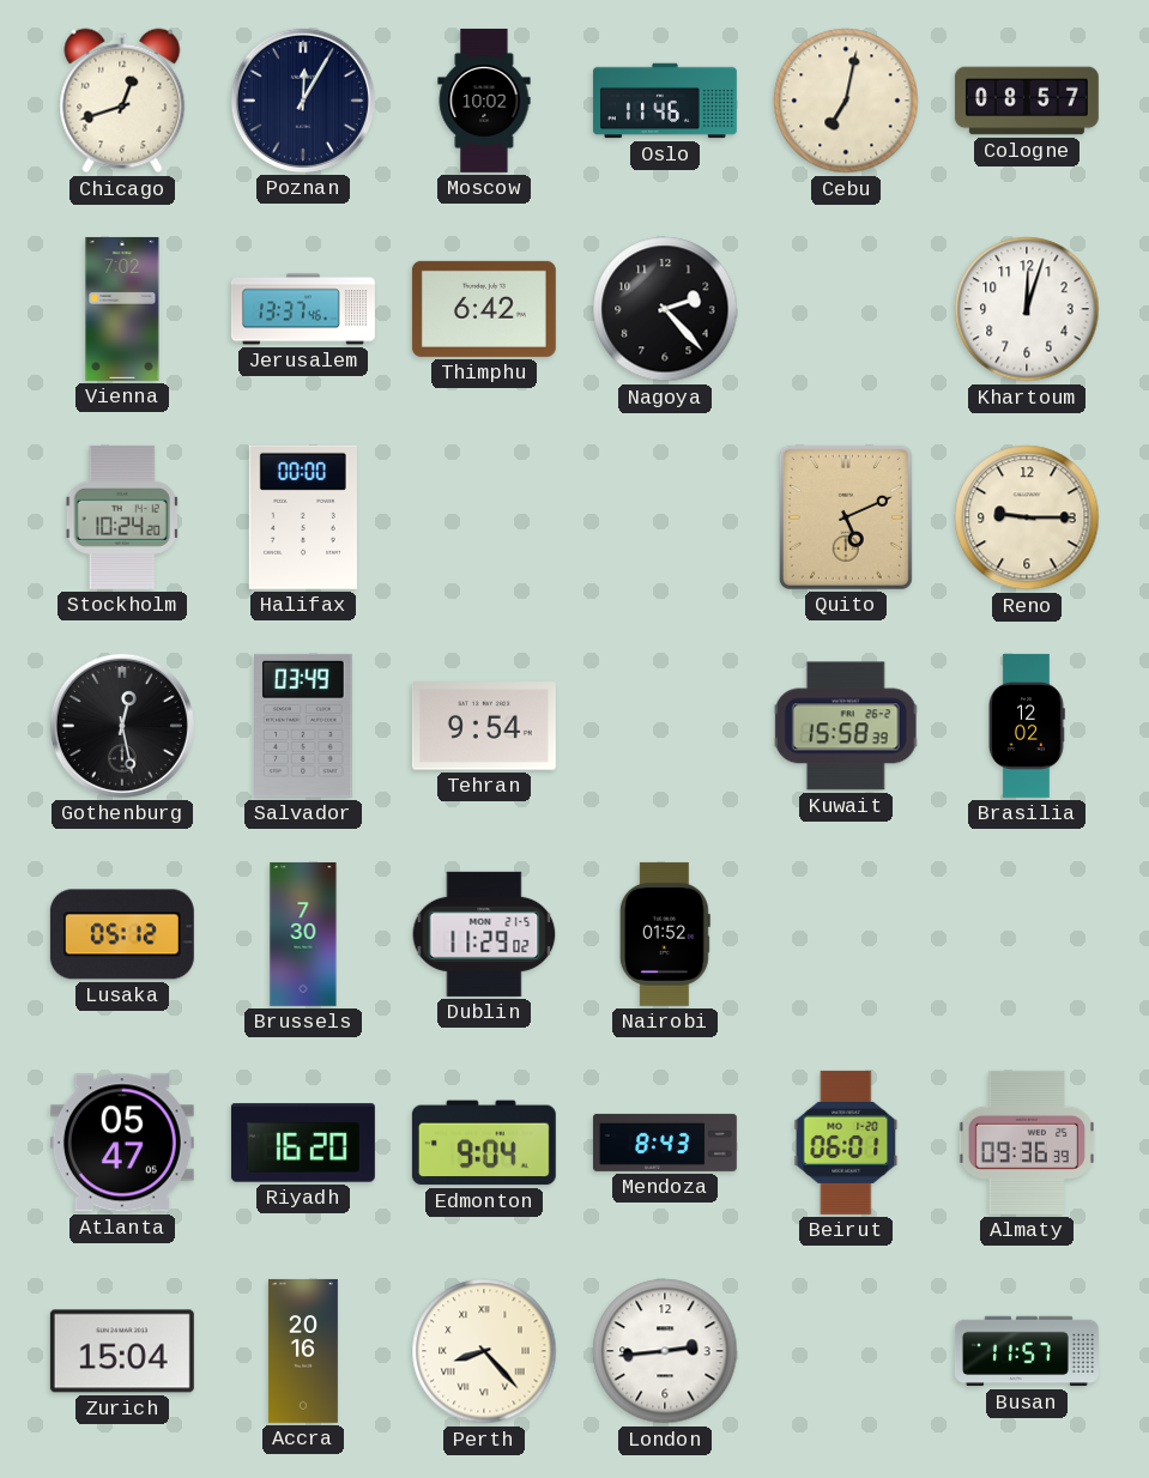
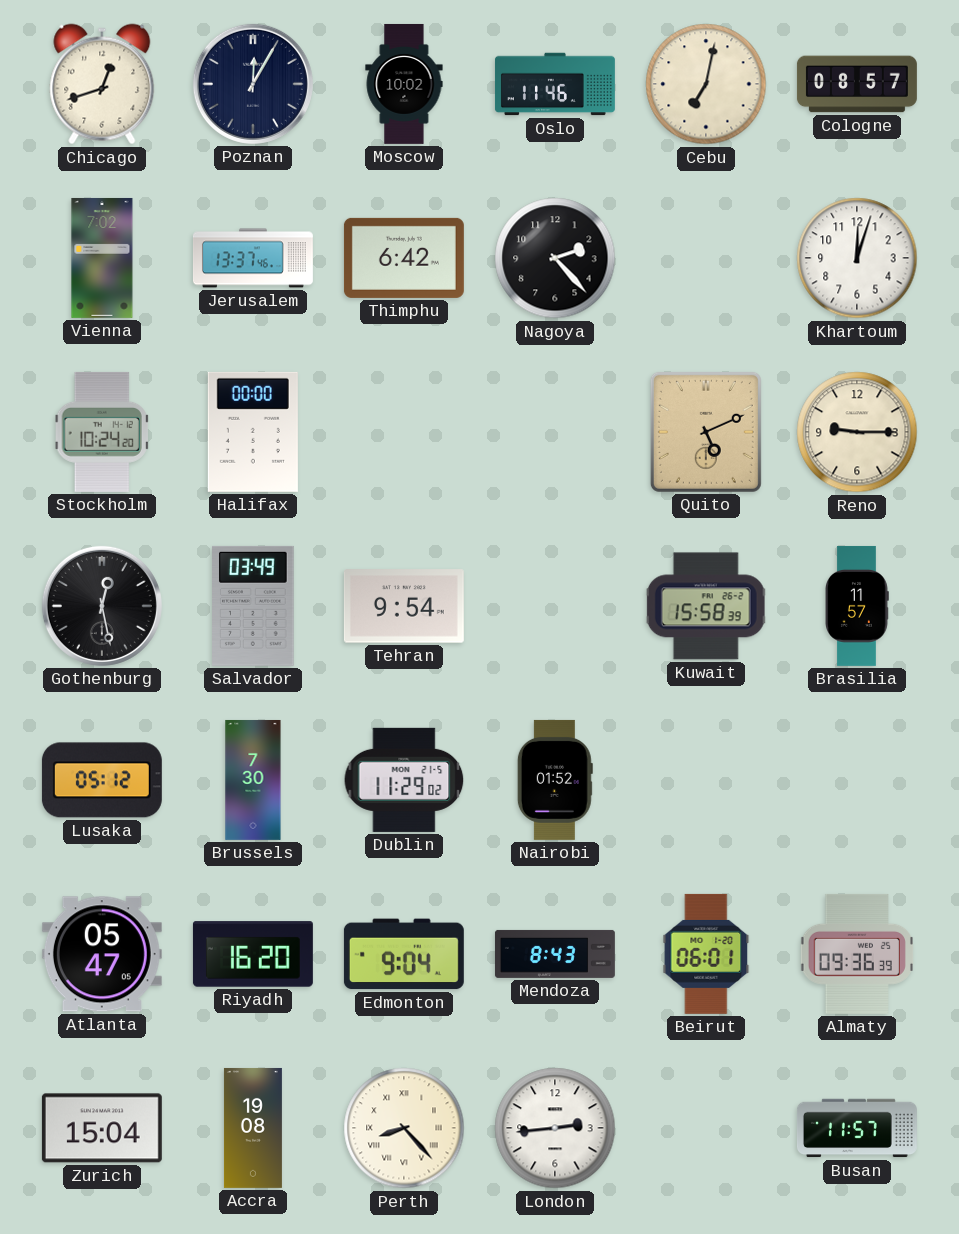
Brasilia: 12:02 -> 11:57
Accra: 20:16 -> 19:08
